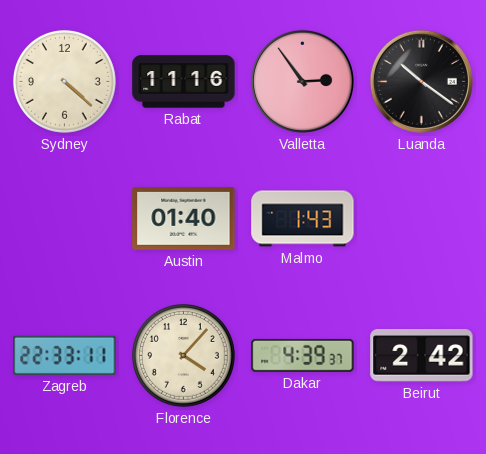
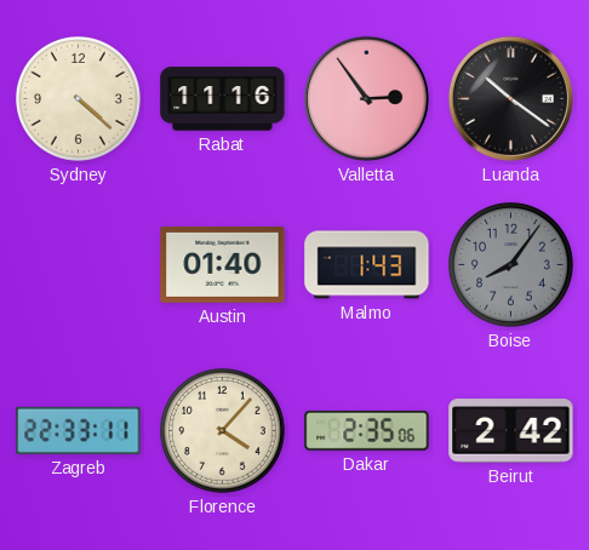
Boise: none -> 8:06
Dakar: 4:39 -> 2:35
